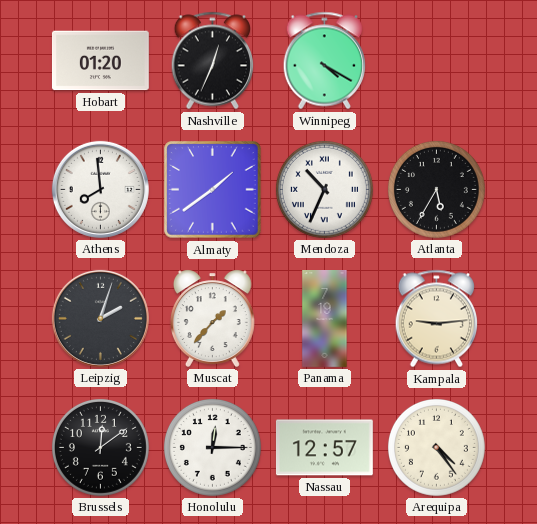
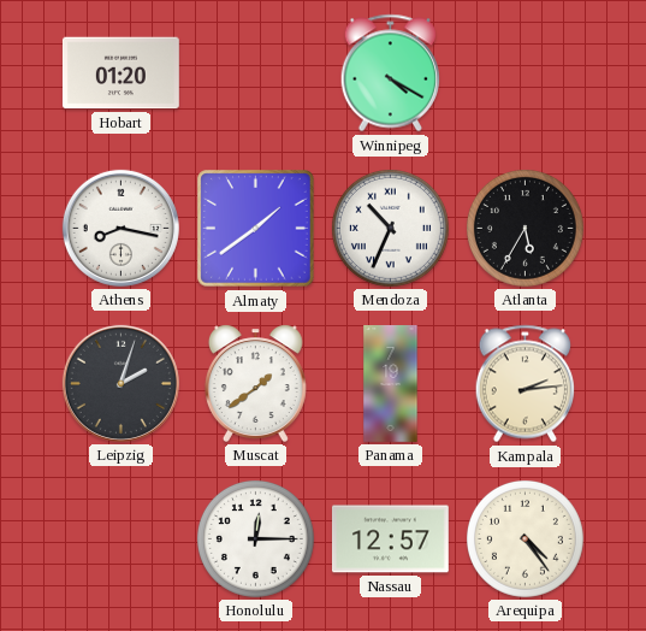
Nashville: 12:34 -> none
Athens: 7:59 -> 8:17
Muscat: 1:37 -> 1:39
Kampala: 9:14 -> 2:14
Brussels: 12:09 -> none
